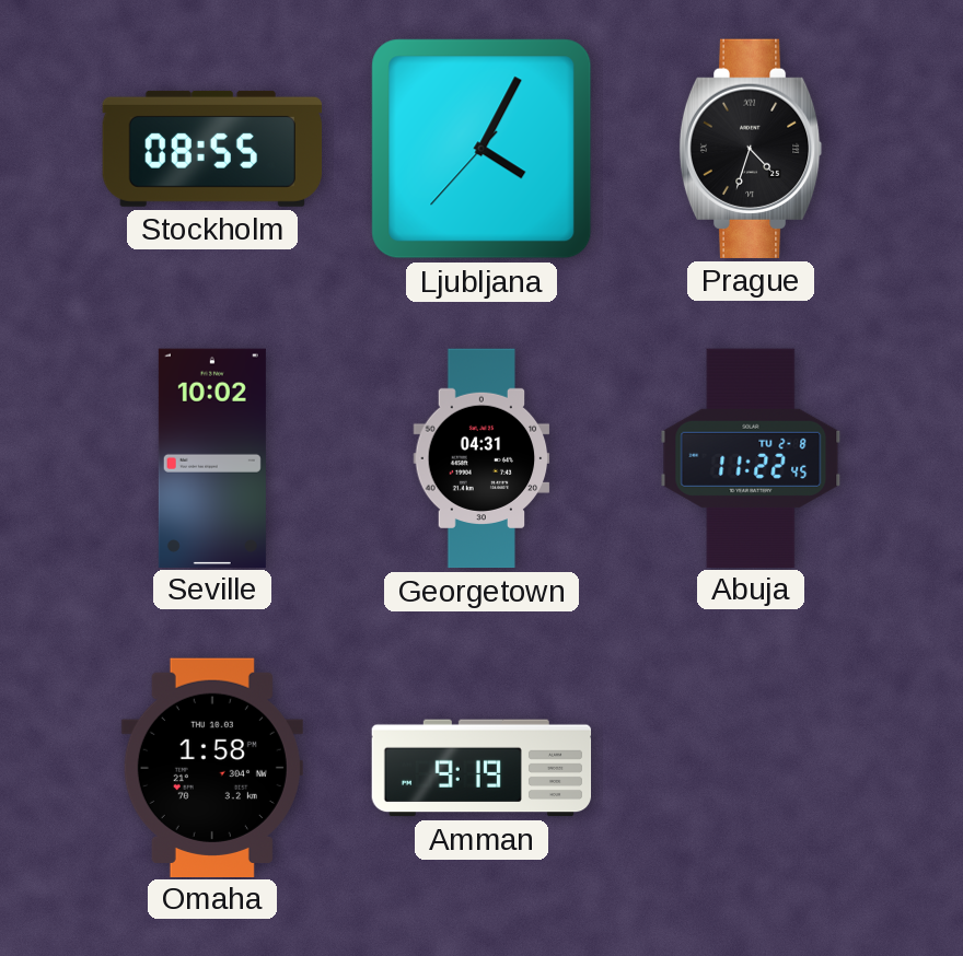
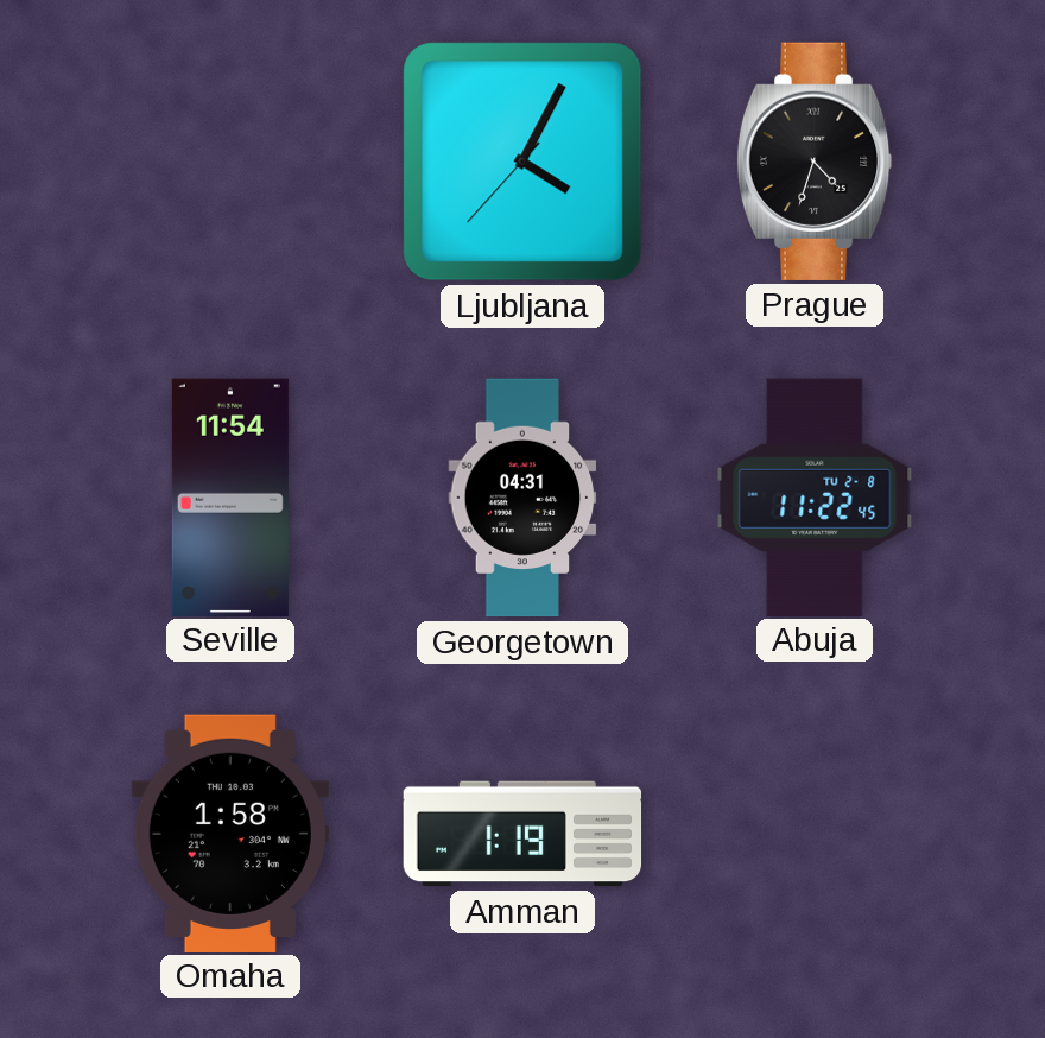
Stockholm: 08:55 -> none
Seville: 10:02 -> 11:54
Amman: 9:19 -> 1:19
